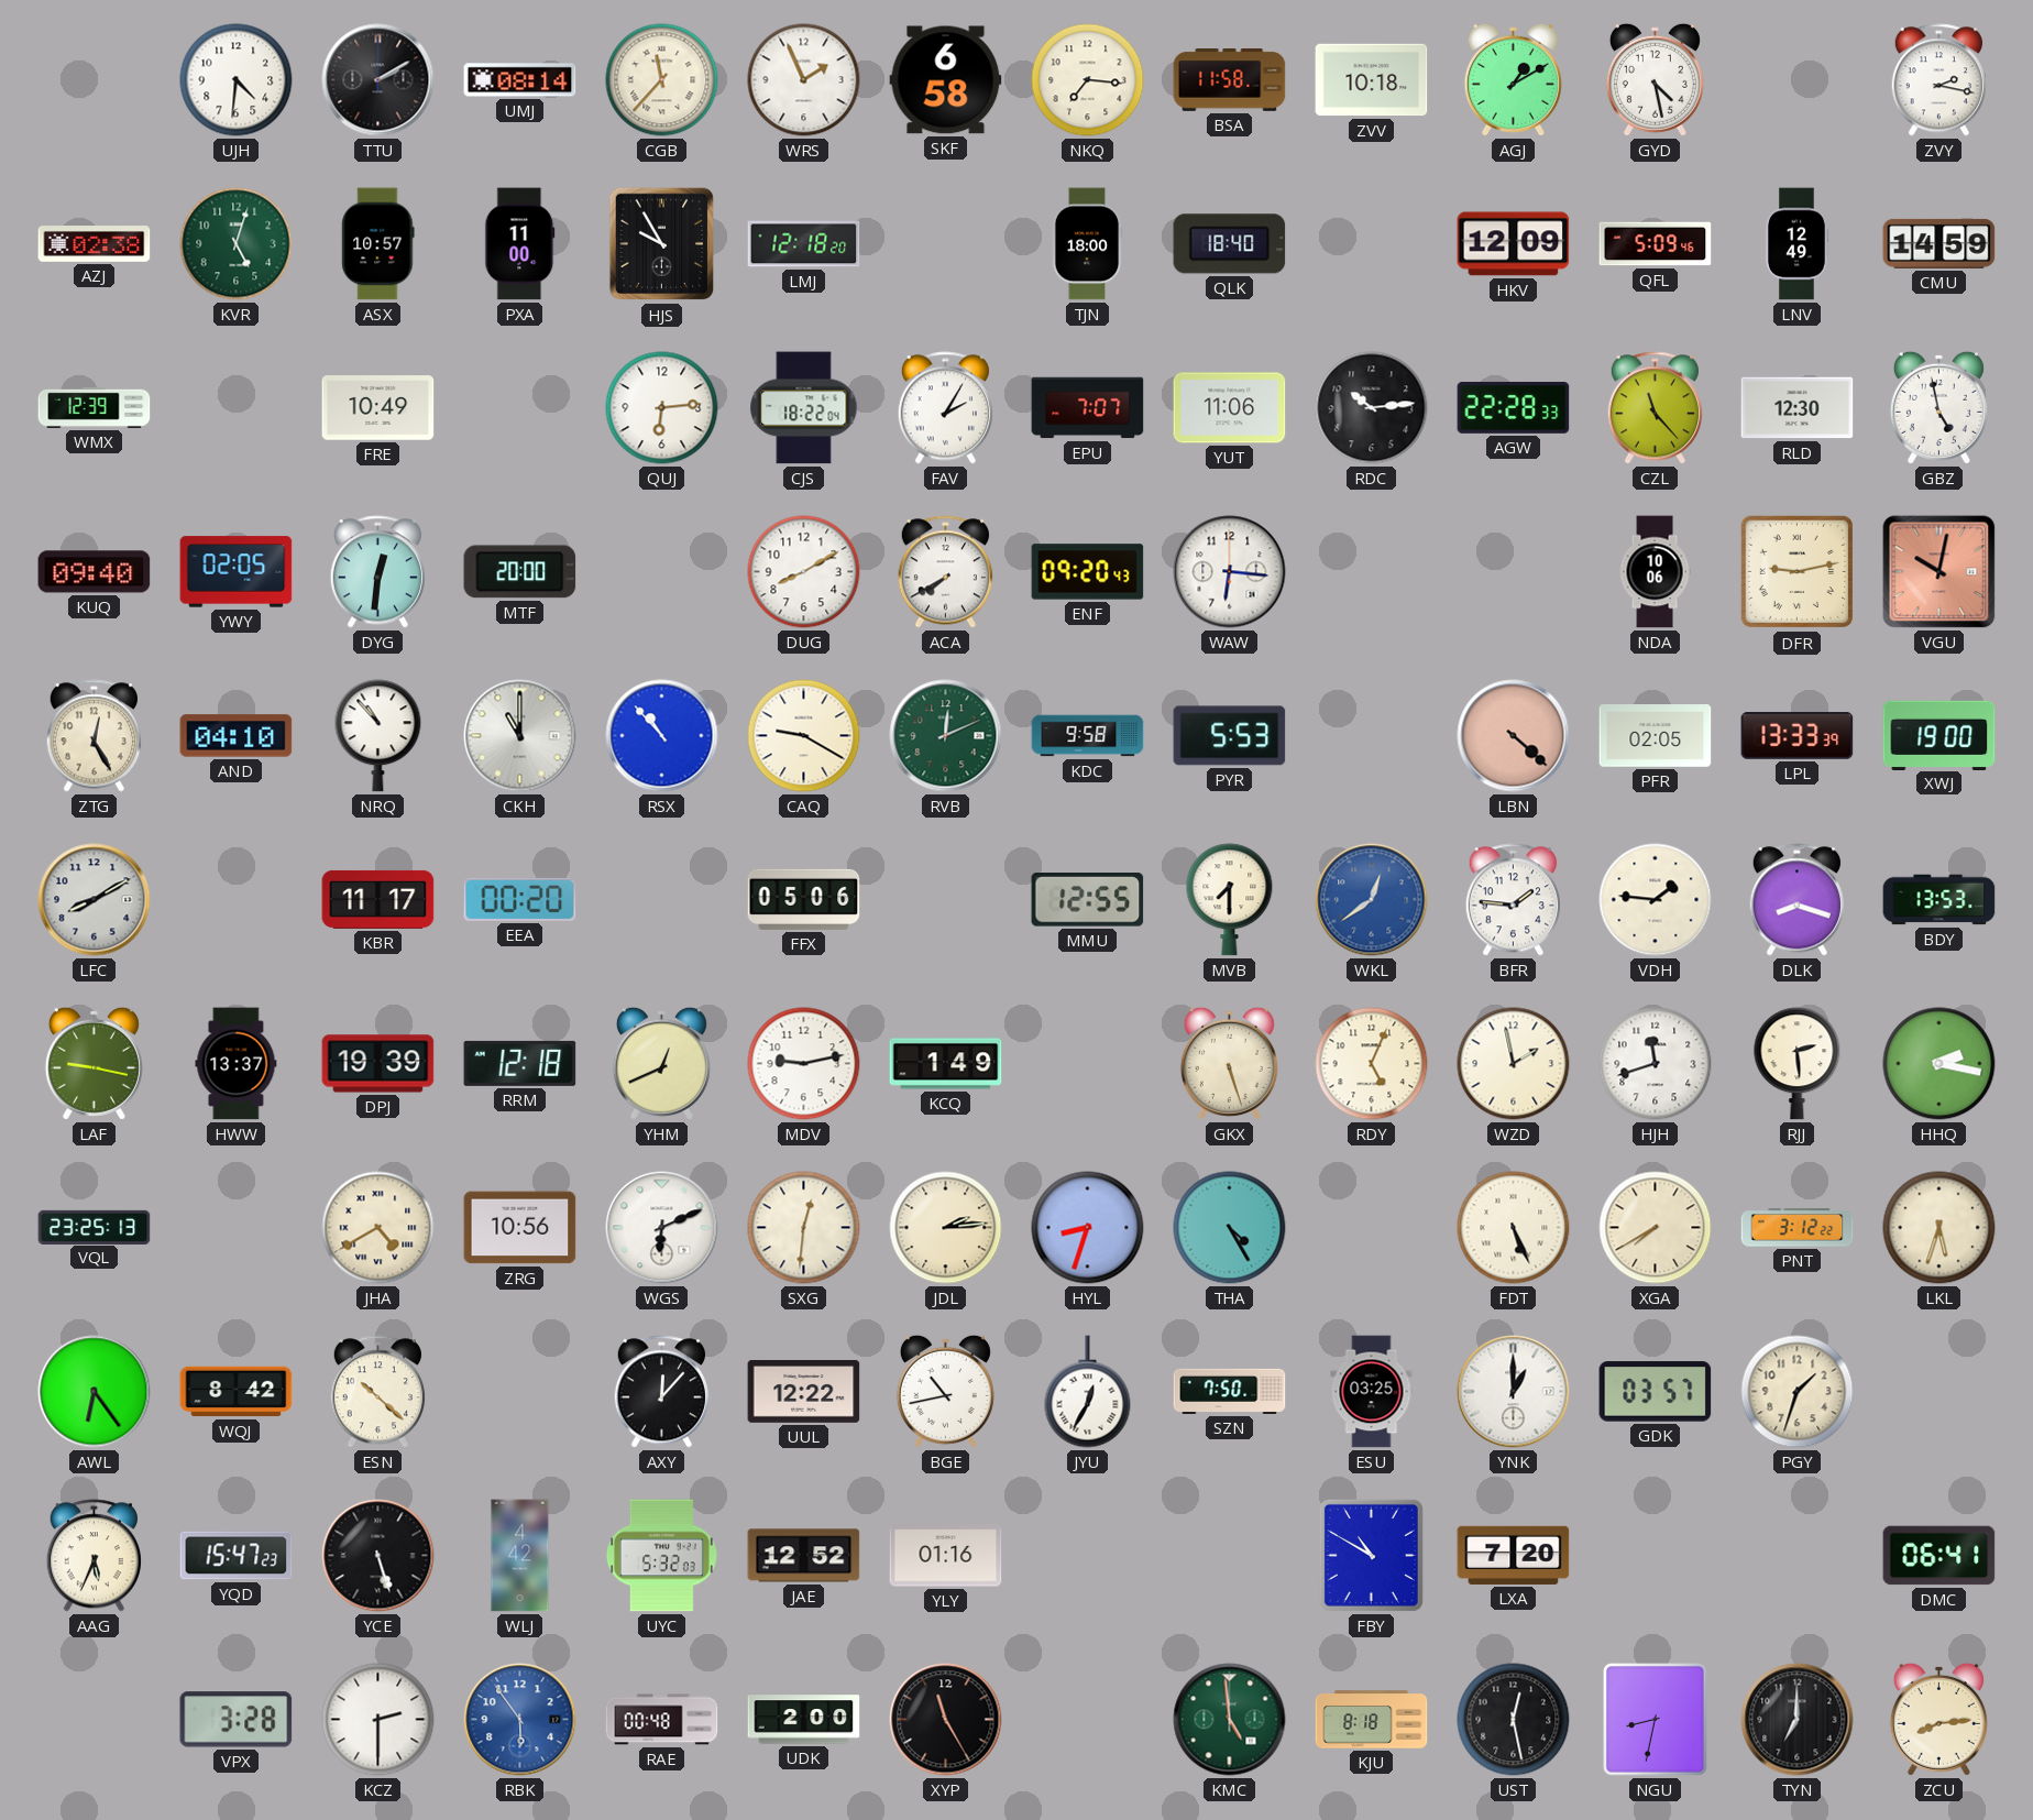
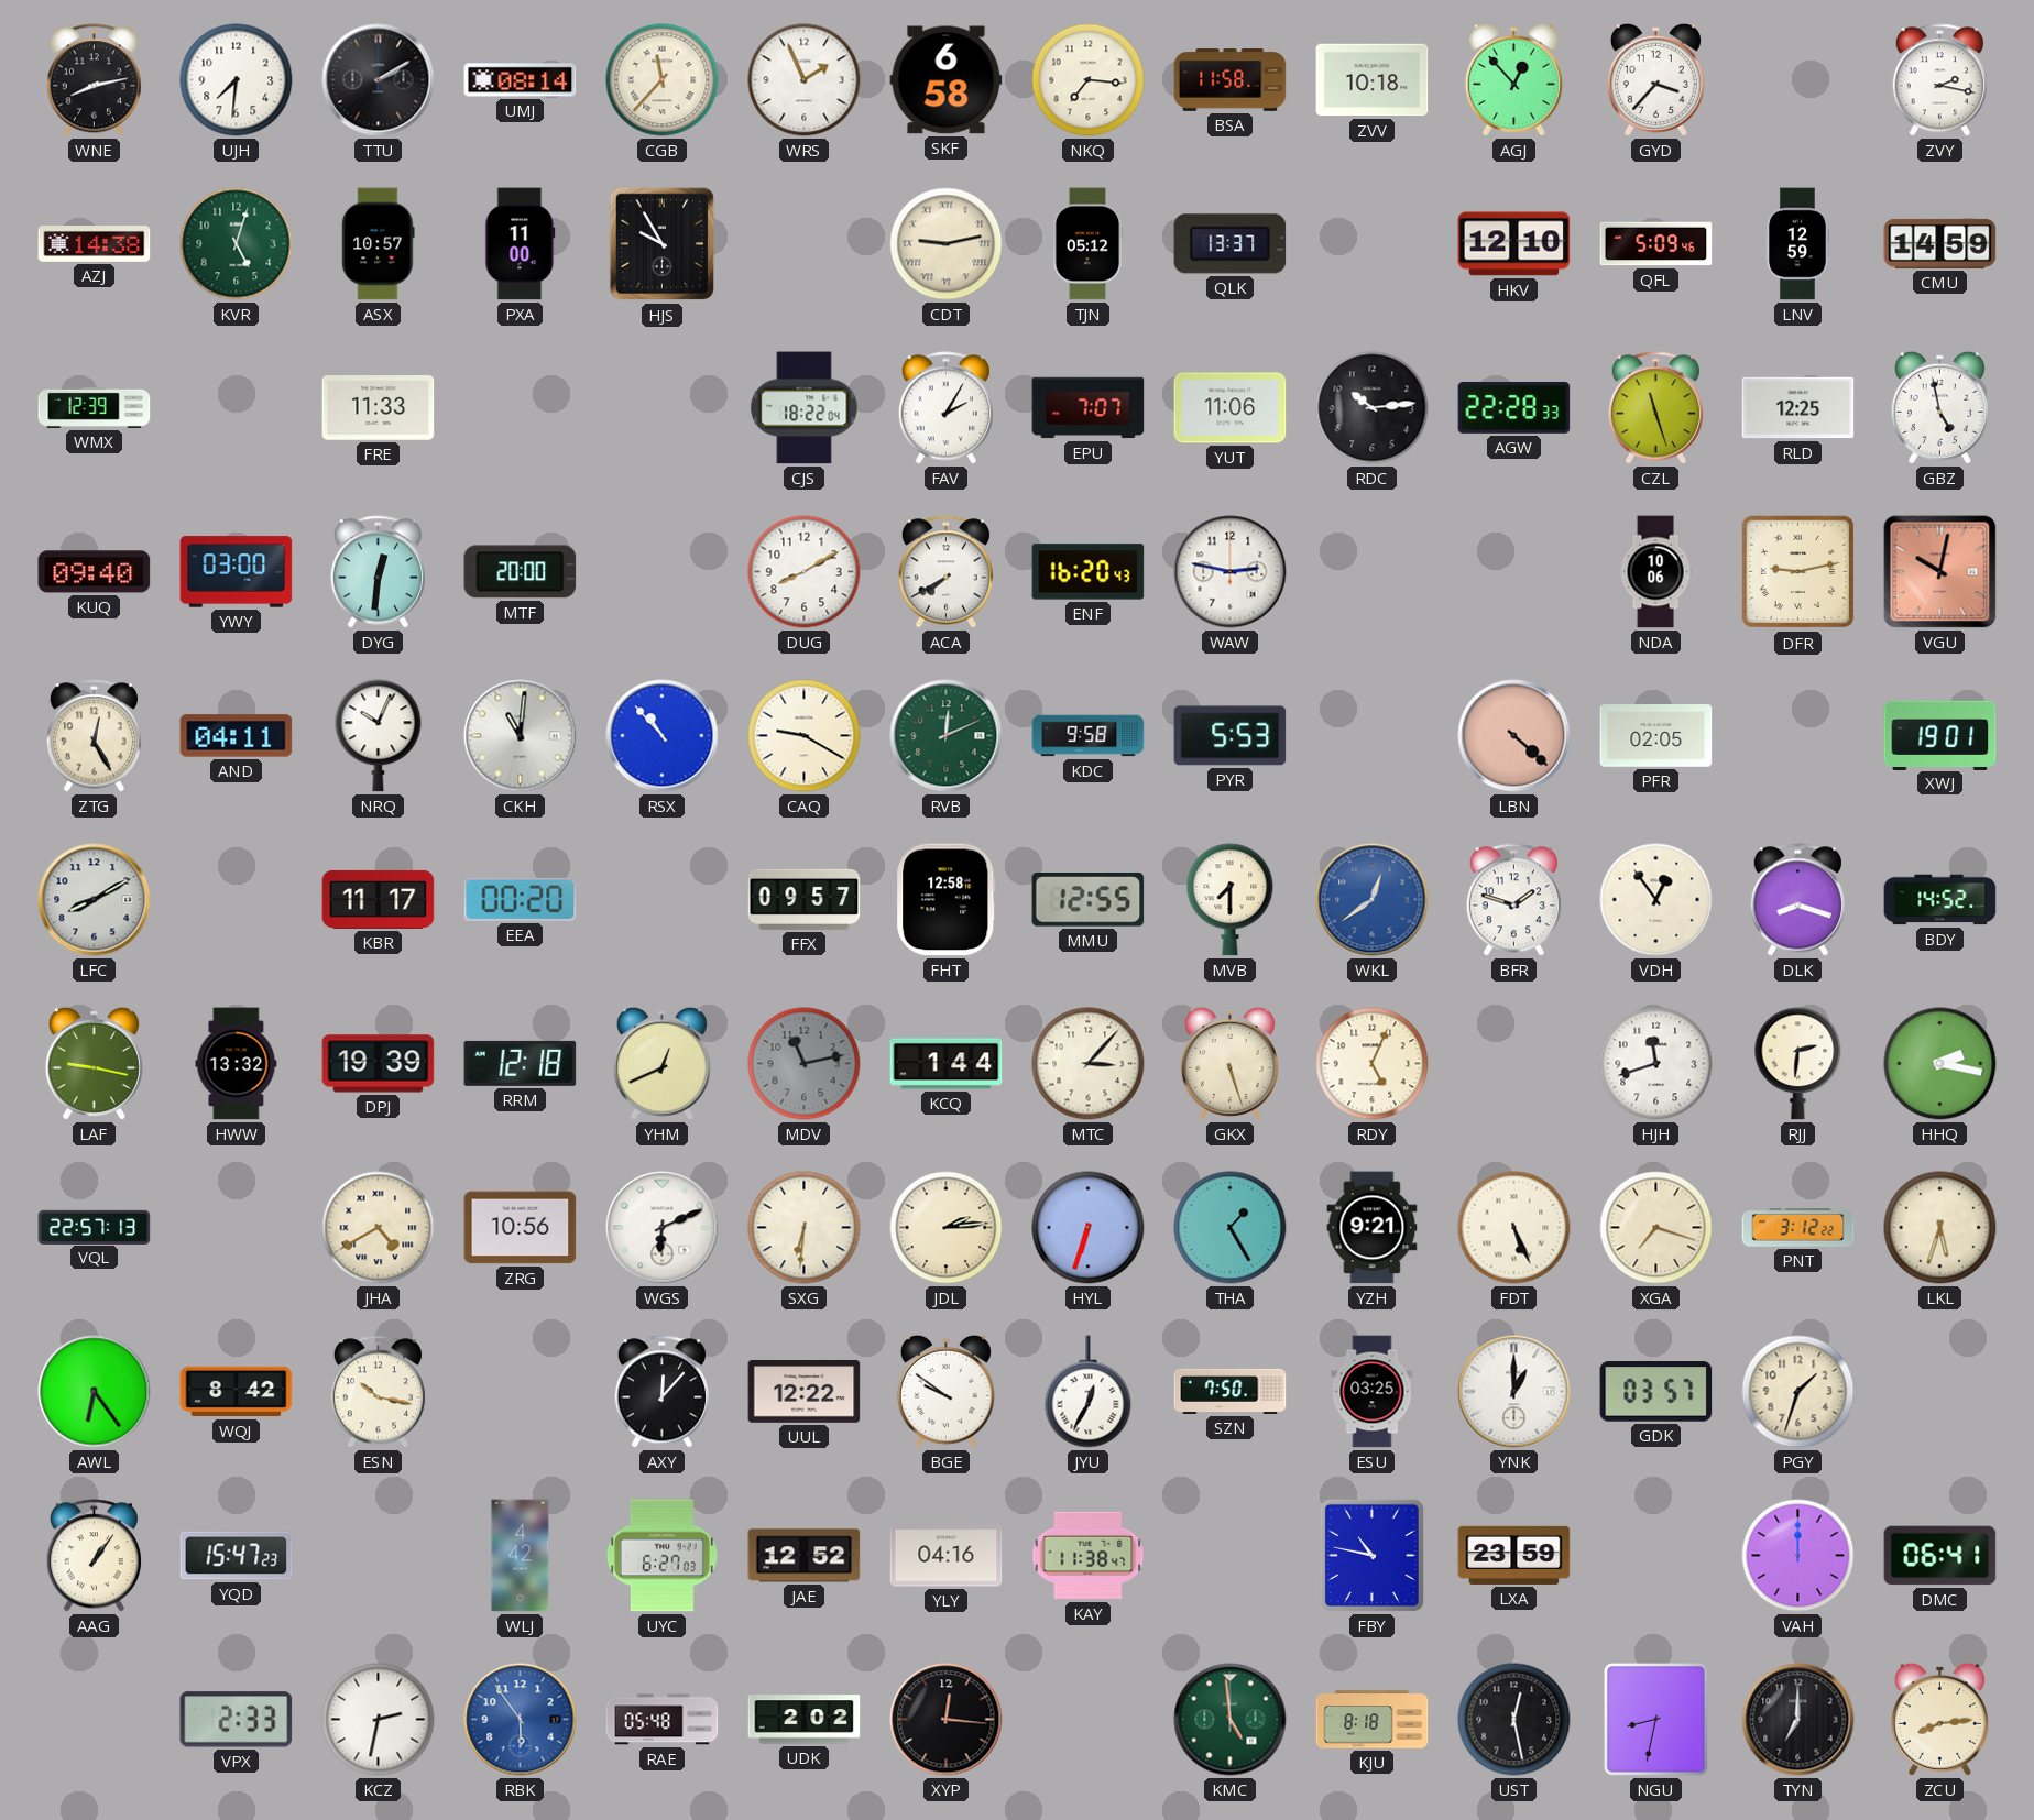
WNE: none -> 8:13
UJH: 4:31 -> 7:31
AGJ: 1:10 -> 12:53
GYD: 4:28 -> 3:37
AZJ: 02:38 -> 14:38
LMJ: 12:18 -> none
CDT: none -> 9:13
TJN: 18:00 -> 05:12
QLK: 18:40 -> 13:37
HKV: 12:09 -> 12:10
LNV: 12:49 -> 12:59
FRE: 10:49 -> 11:33
QUJ: 6:14 -> none
CZL: 11:23 -> 11:27
RLD: 12:30 -> 12:25
YWY: 02:05 -> 03:00
ENF: 09:20 -> 16:20
WAW: 6:16 -> 2:47
AND: 04:10 -> 04:11
NRQ: 10:53 -> 10:04
CKH: 11:00 -> 11:01
LPL: 13:33 -> none
XWJ: 19:00 -> 19:01
FFX: 05:06 -> 09:57
FHT: none -> 12:58
BFR: 1:46 -> 1:48
VDH: 1:46 -> 12:54
BDY: 13:53 -> 14:52
HWW: 13:37 -> 13:32
MDV: 9:13 -> 11:13
MDV dial: white -> grey
KCQ: 1:49 -> 1:44
MTC: none -> 3:07
WZD: 1:58 -> none
RJJ: 2:29 -> 2:31
VQL: 23:25 -> 22:57
SXG: 12:31 -> 6:31
HYL: 8:33 -> 6:33
THA: 4:25 -> 1:25
YZH: none -> 9:21
XGA: 7:40 -> 7:18
ESN: 10:22 -> 10:17
BGE: 10:43 -> 9:51
AAG: 5:34 -> 1:06
YCE: 5:27 -> none
UYC: 5:32 -> 6:27
YLY: 01:16 -> 04:16
KAY: none -> 11:38
FBY: 10:50 -> 10:47
LXA: 7:20 -> 23:59
VAH: none -> 12:00
VPX: 3:28 -> 2:33
KCZ: 2:30 -> 2:32
RAE: 00:48 -> 05:48
UDK: 2:00 -> 2:02
XYP: 11:25 -> 12:16
